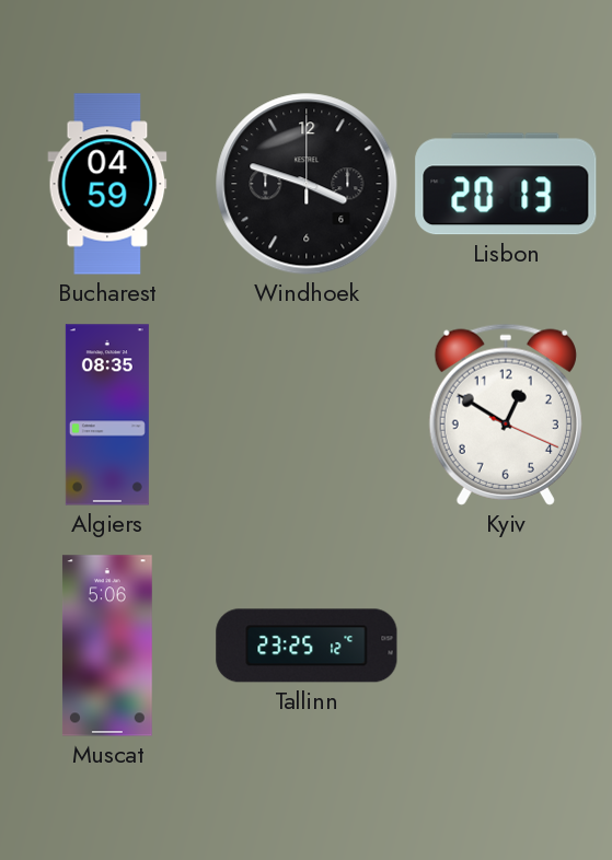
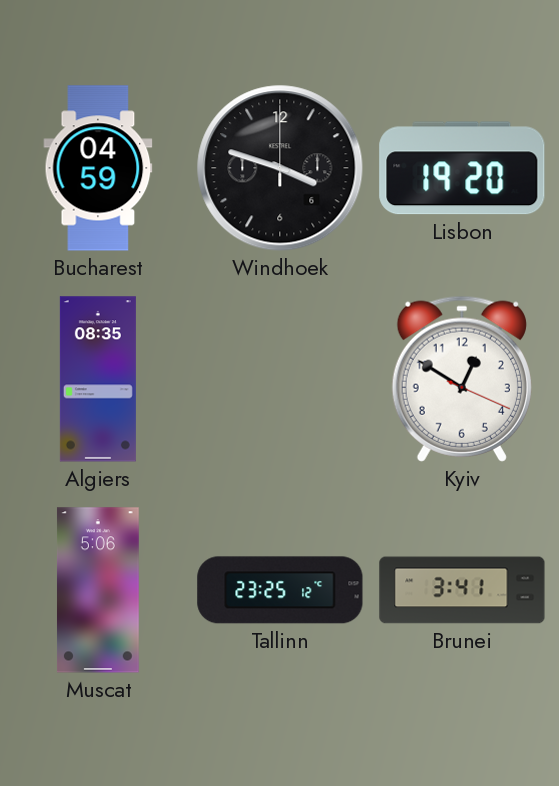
Lisbon: 20:13 -> 19:20
Brunei: none -> 3:41
